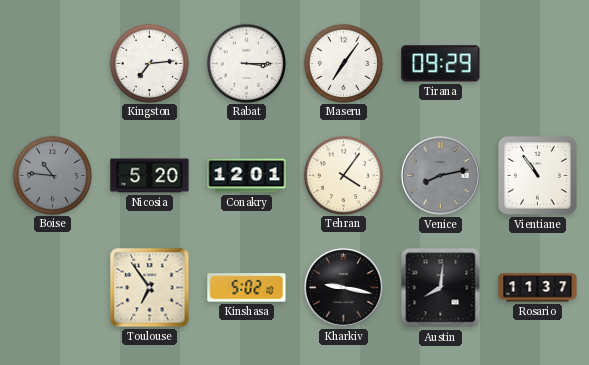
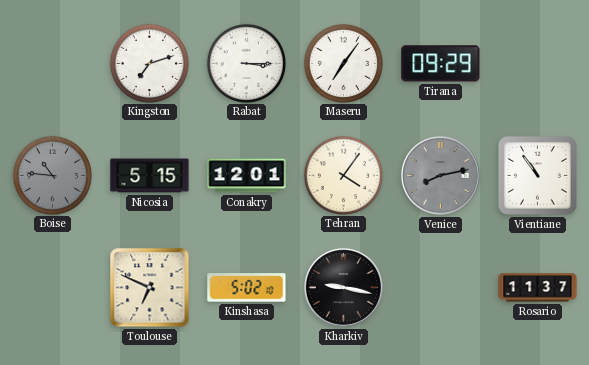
Kingston: 7:14 -> 7:12
Nicosia: 5:20 -> 5:15
Toulouse: 6:54 -> 6:49
Austin: 8:01 -> none
